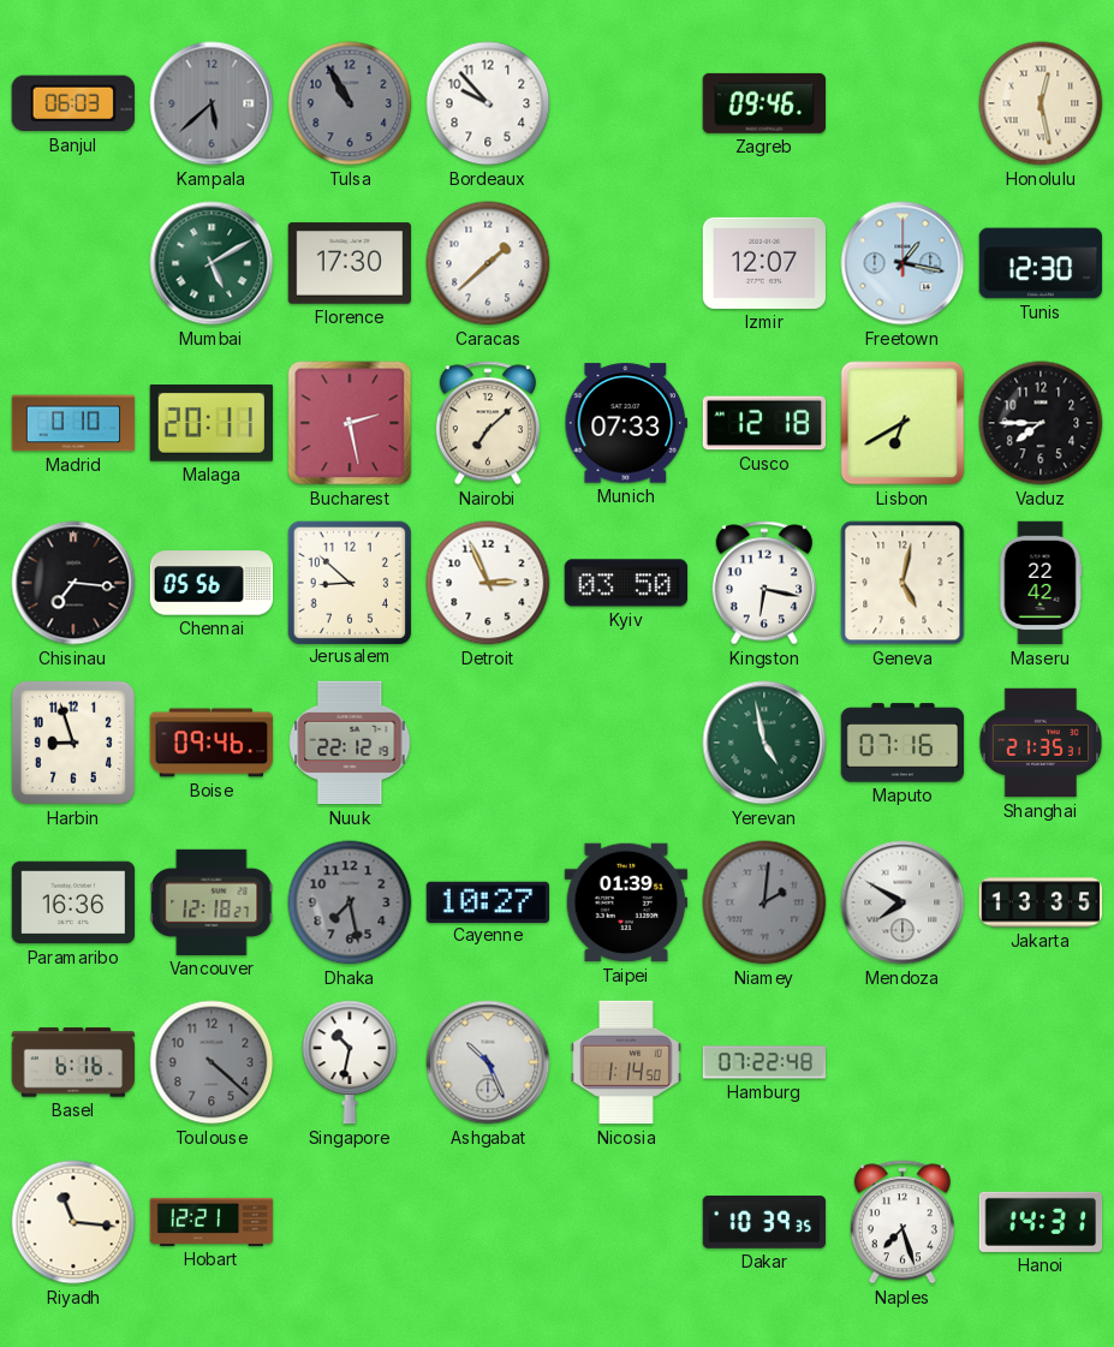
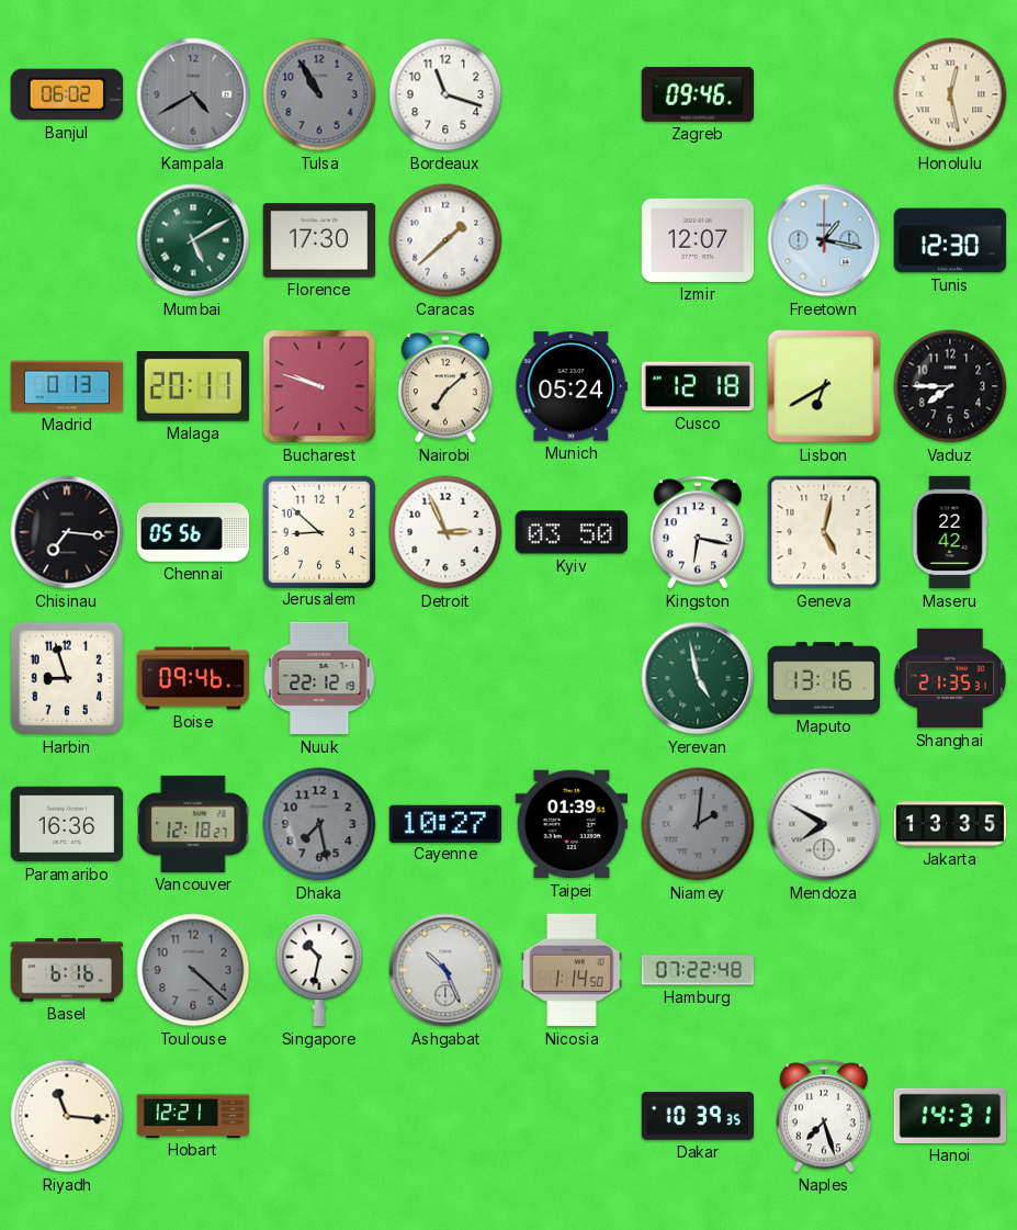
Banjul: 06:03 -> 06:02
Kampala: 5:38 -> 4:40
Bordeaux: 9:53 -> 11:18
Madrid: 0:10 -> 0:13
Bucharest: 2:28 -> 9:48
Munich: 07:33 -> 05:24
Maputo: 07:16 -> 13:16
